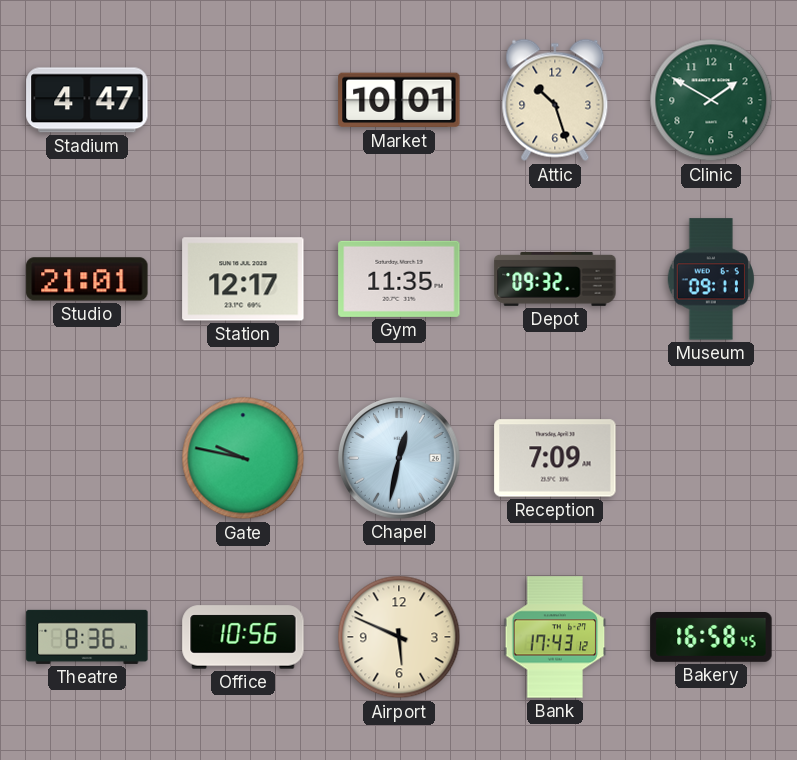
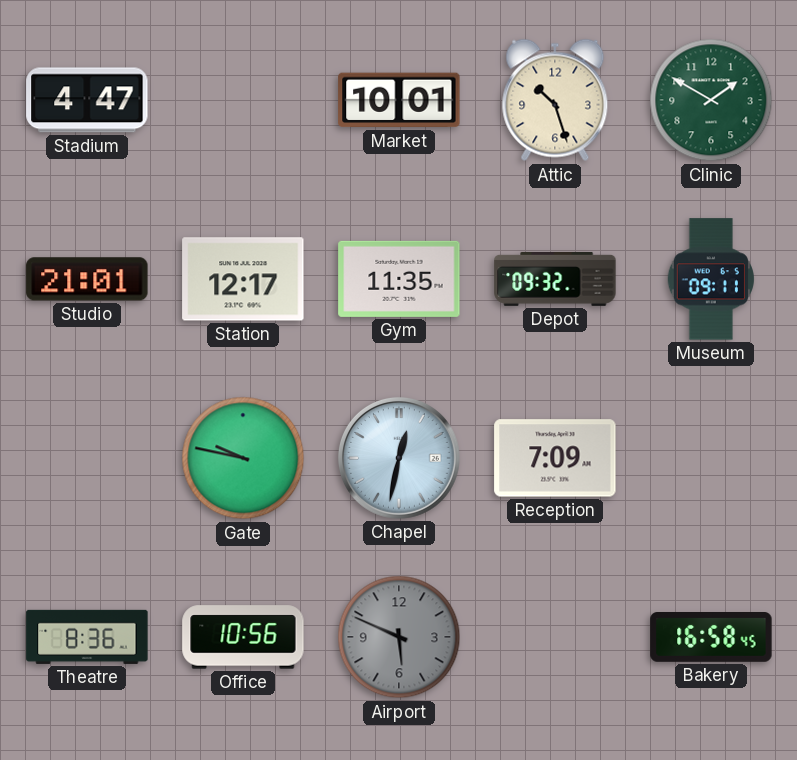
Airport dial: cream -> grey
Bank: 17:43 -> none
